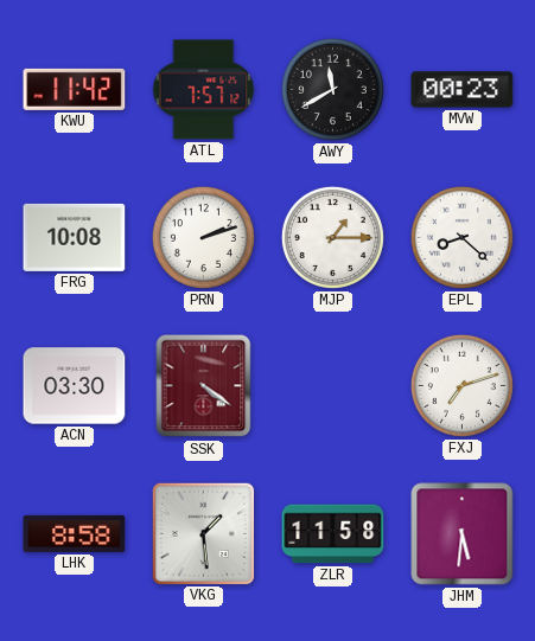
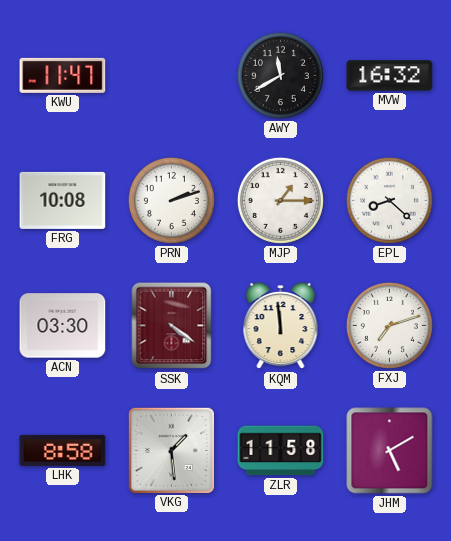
KWU: 11:42 -> 11:47
ATL: 7:57 -> none
MVW: 00:23 -> 16:32
KQM: none -> 11:59
JHM: 5:31 -> 5:10
